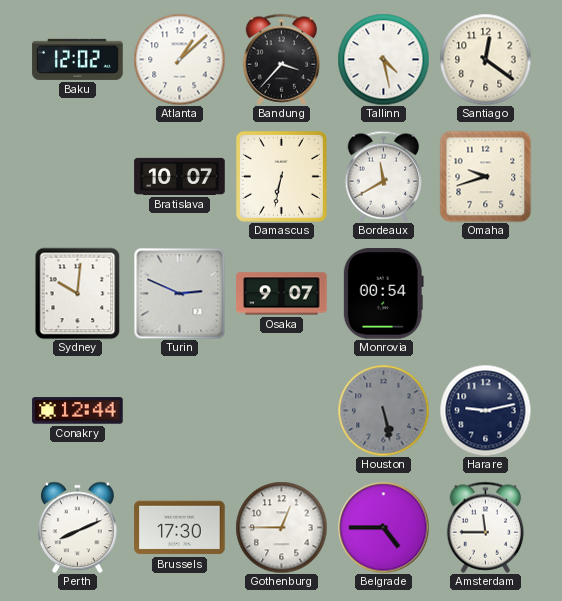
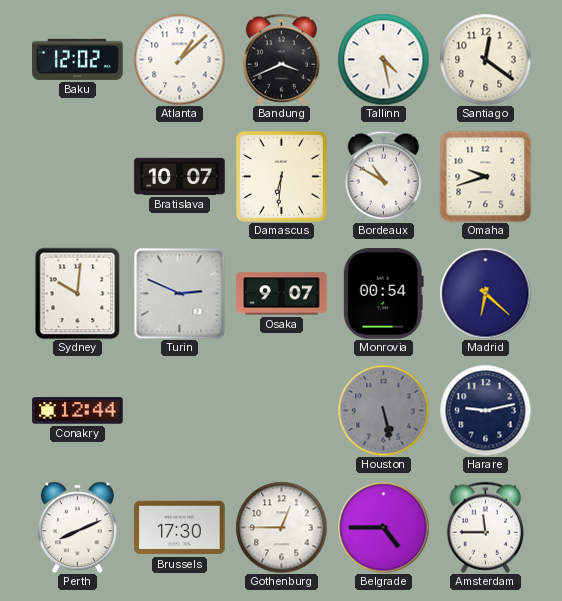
Bandung: 3:37 -> 3:41
Damascus: 6:32 -> 6:31
Bordeaux: 11:40 -> 10:50
Madrid: none -> 6:22
